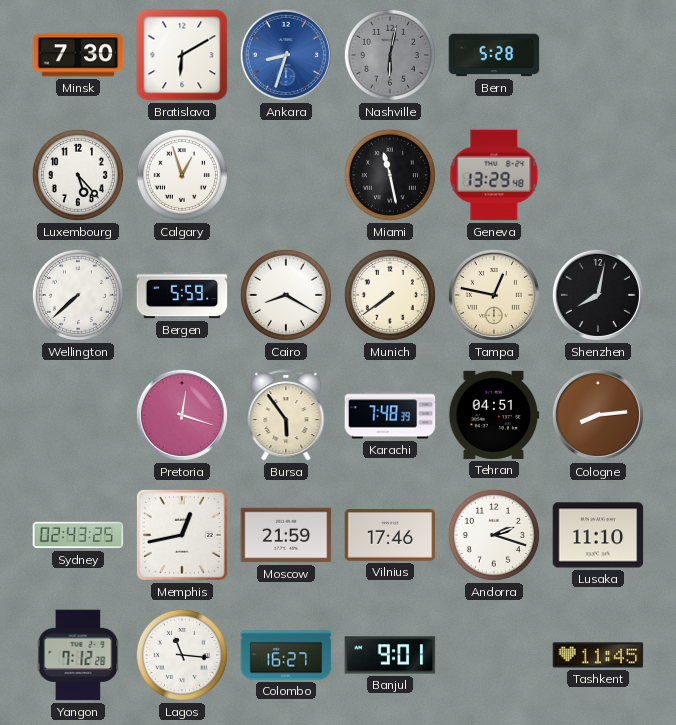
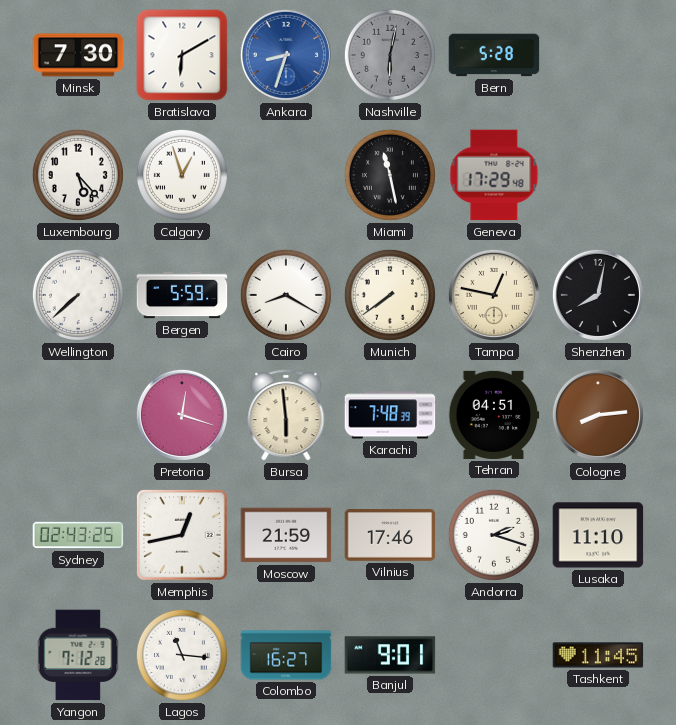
Geneva: 13:29 -> 17:29
Bursa: 5:54 -> 5:59
